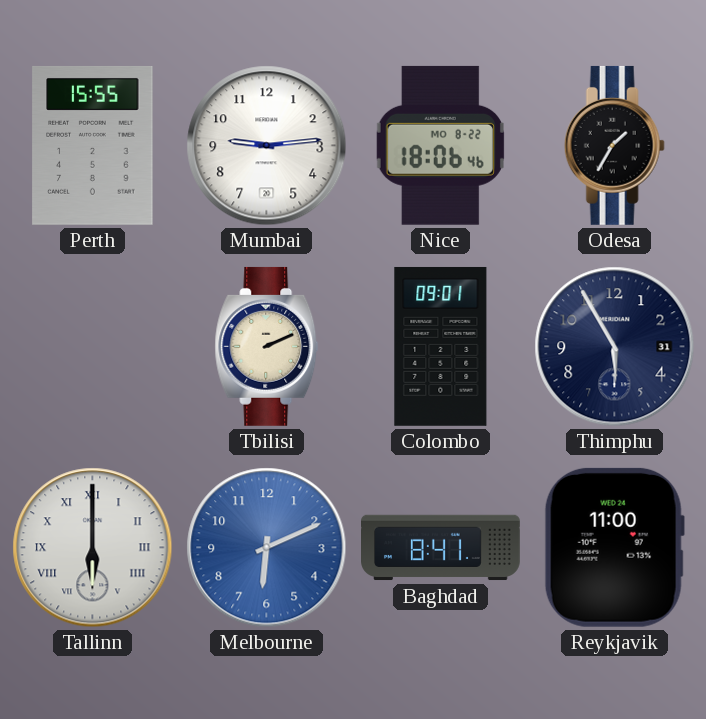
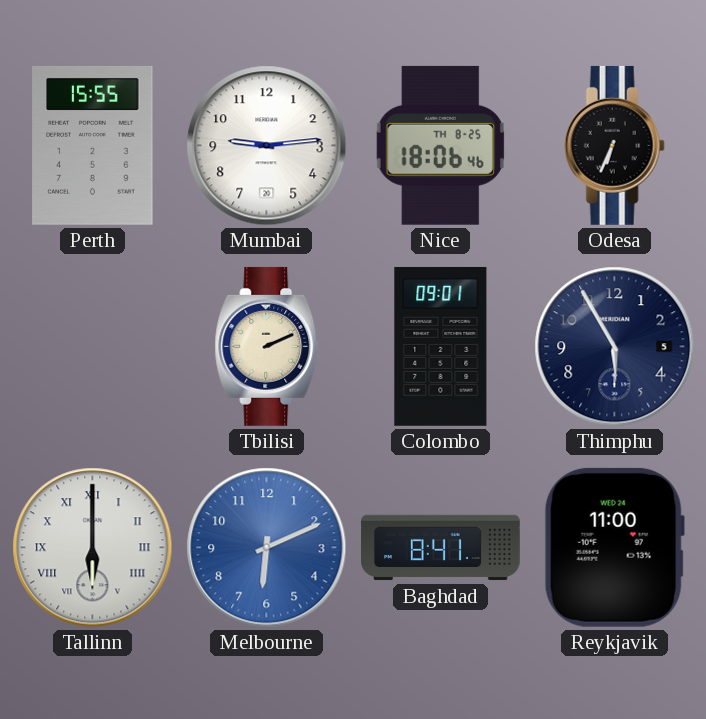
Nice date: MO 8-22 -> TH 8-25
Odesa: 1:35 -> 6:34
Thimphu date: 31 -> 5
